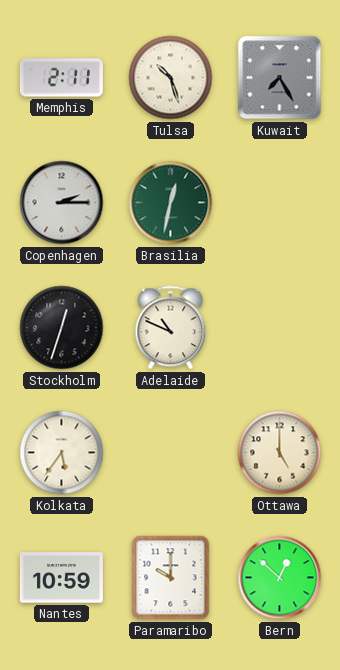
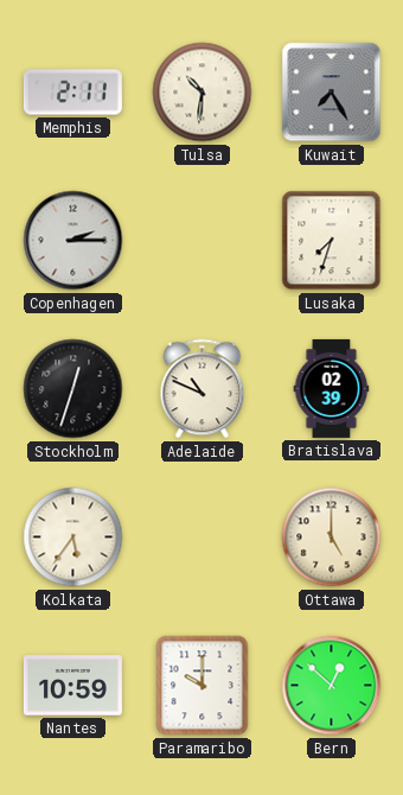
Tulsa: 10:27 -> 10:31
Brasilia: 12:32 -> none
Lusaka: none -> 7:33
Bratislava: none -> 02:39
